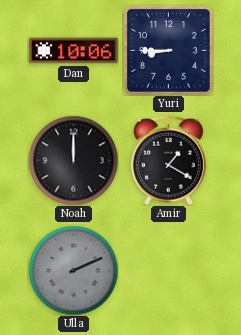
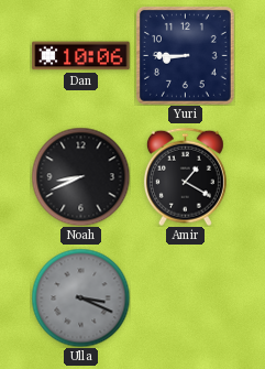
Noah: 12:00 -> 8:41
Ulla: 2:11 -> 3:19
